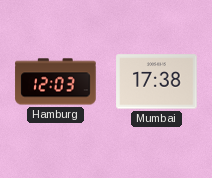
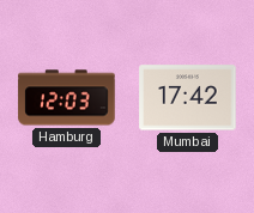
Mumbai: 17:38 -> 17:42
